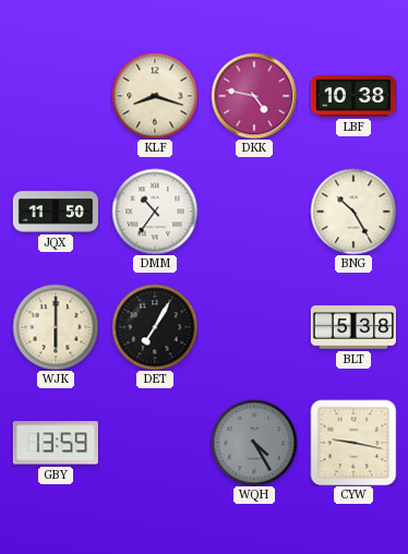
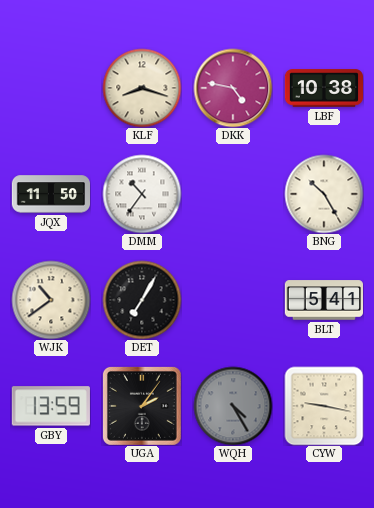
WJK: 6:00 -> 10:39
BLT: 5:38 -> 5:41
UGA: none -> 2:06
